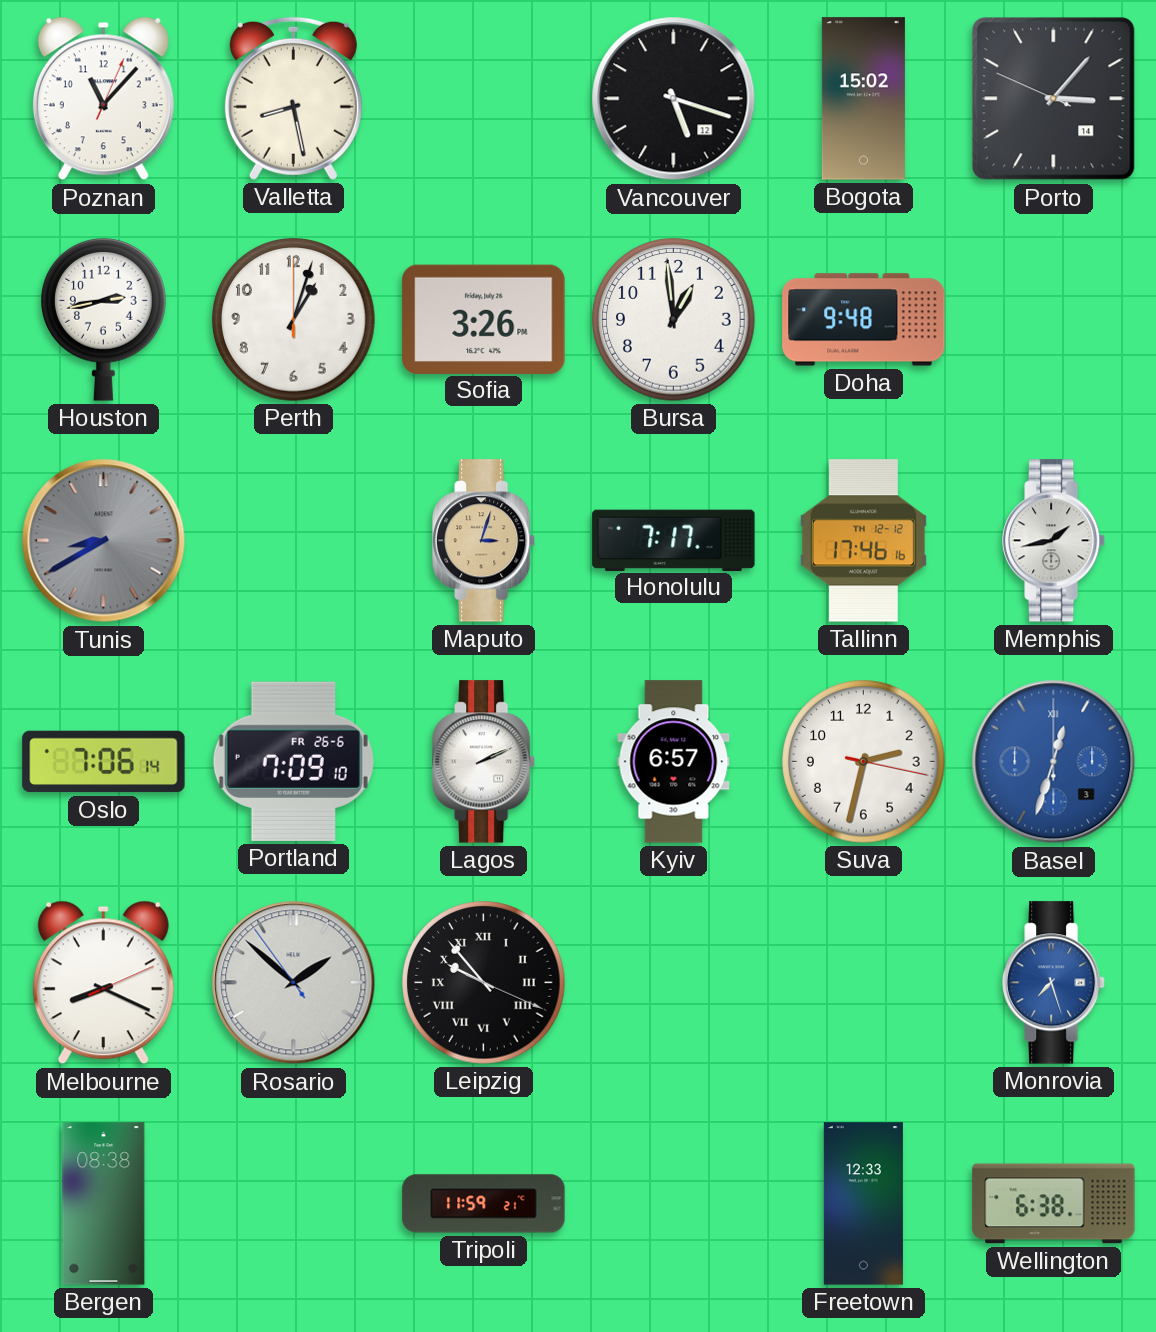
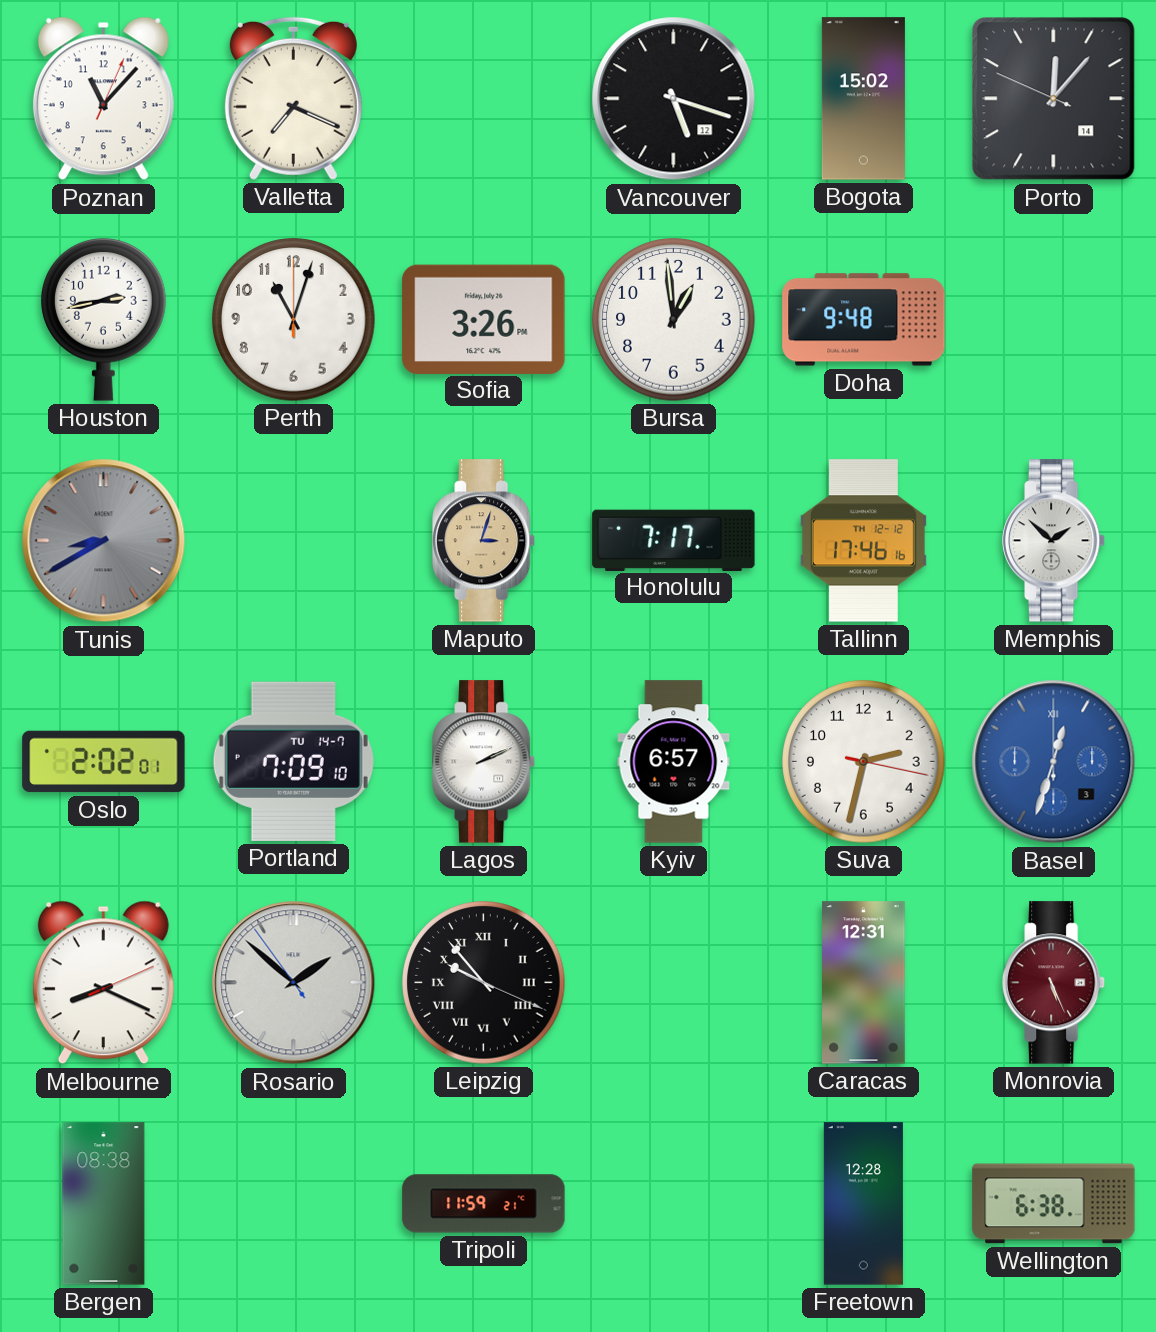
Valletta: 8:28 -> 7:19
Porto: 3:06 -> 12:06
Perth: 1:03 -> 11:03
Memphis: 1:43 -> 1:52
Oslo: 7:06 -> 2:02
Portland date: FR 26-6 -> TU 14-7
Caracas: none -> 12:31
Monrovia: 7:27 -> 5:26
Monrovia dial: blue -> burgundy
Freetown: 12:33 -> 12:28
